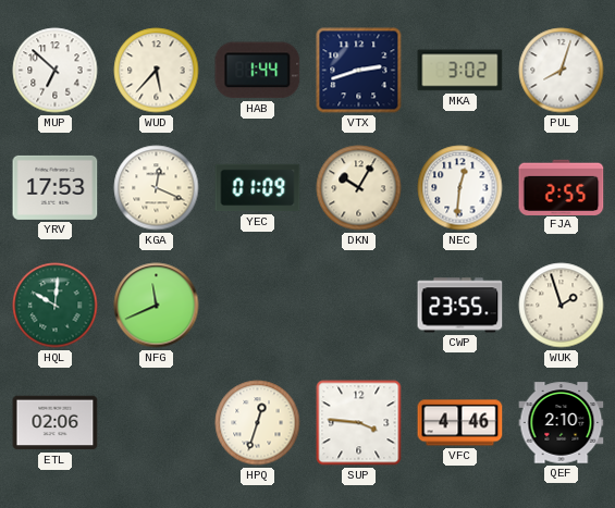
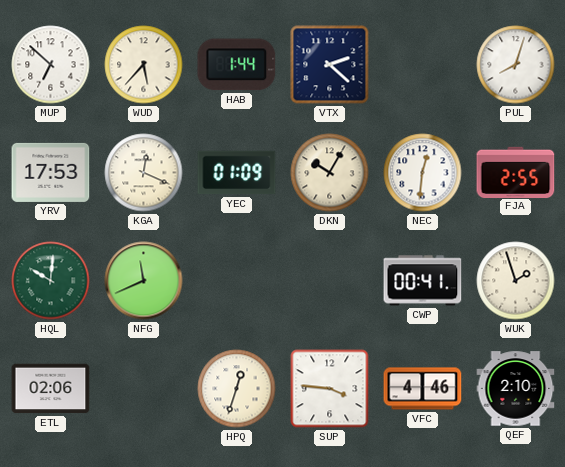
VTX: 2:42 -> 2:22
MKA: 3:02 -> none
CWP: 23:55 -> 00:41
